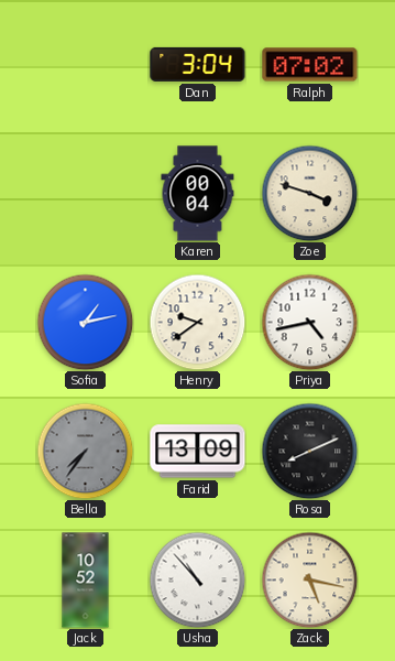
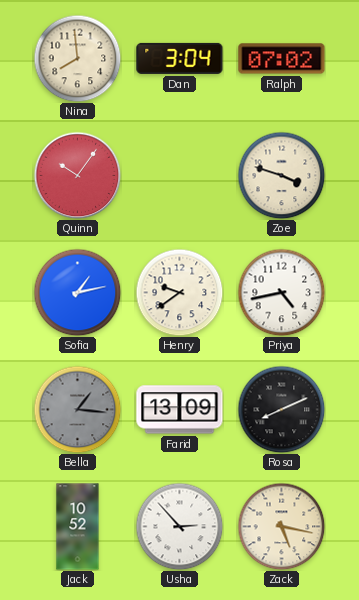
Nina: none -> 7:59
Quinn: none -> 10:06
Karen: 00:04 -> none
Bella: 7:36 -> 1:16
Usha: 10:53 -> 2:53
